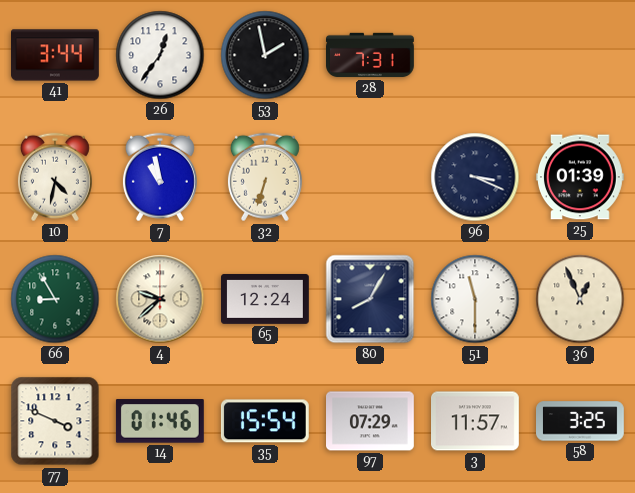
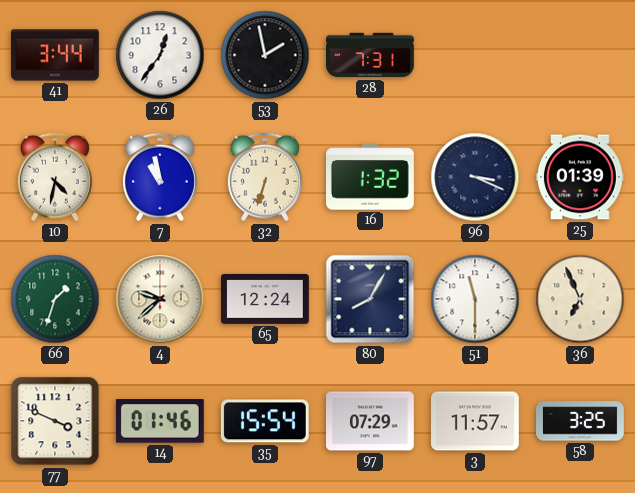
16: none -> 1:32
66: 8:55 -> 1:33
36: 12:56 -> 6:56
